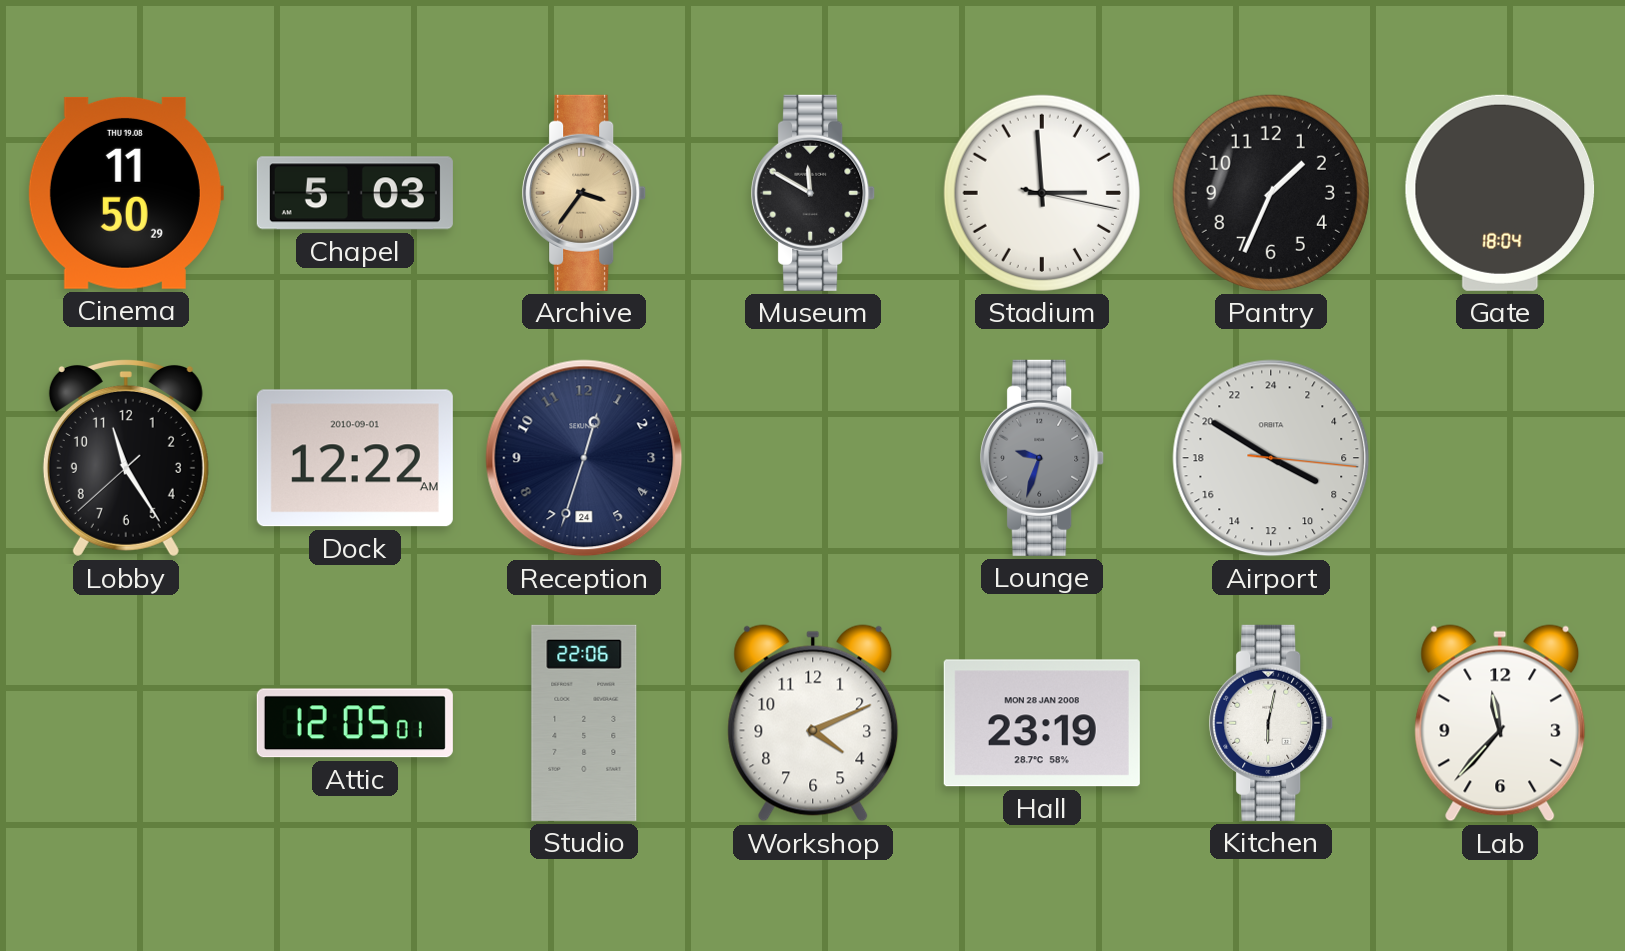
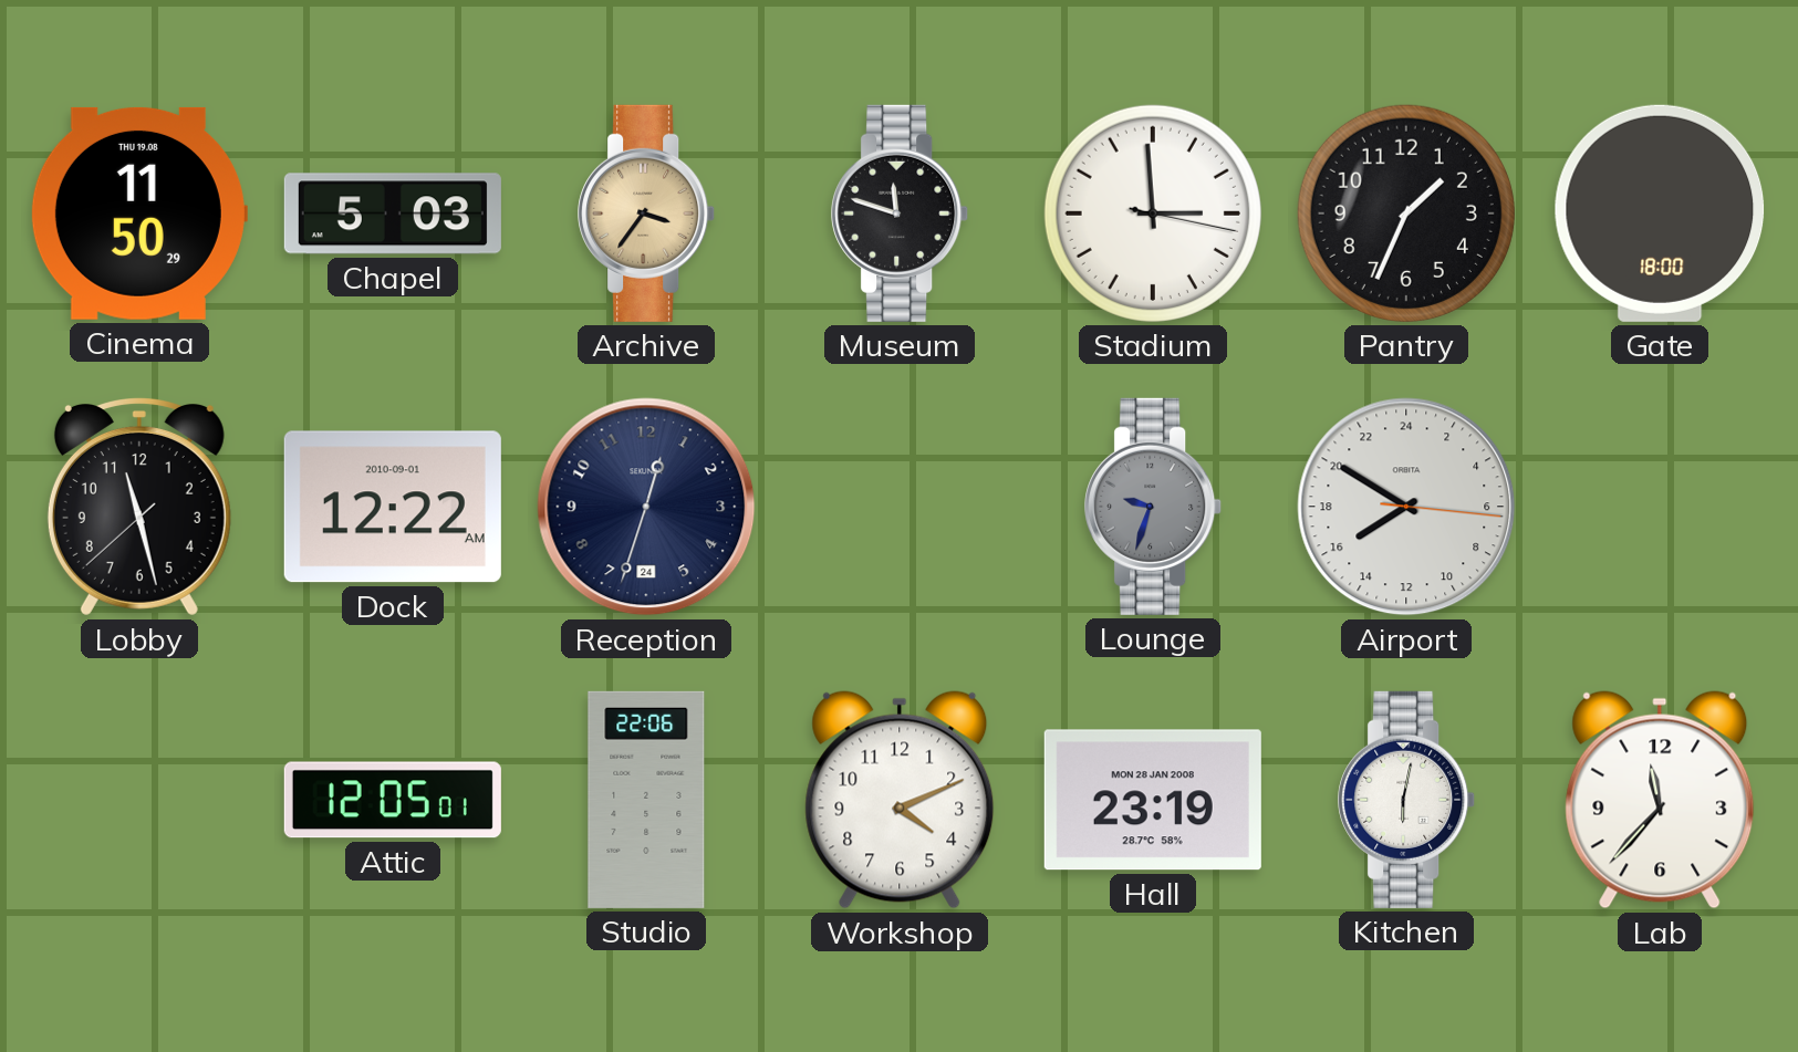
Museum: 11:50 -> 11:48
Gate: 18:04 -> 18:00
Lobby: 11:24 -> 11:27
Airport: 7:50 -> 15:50
